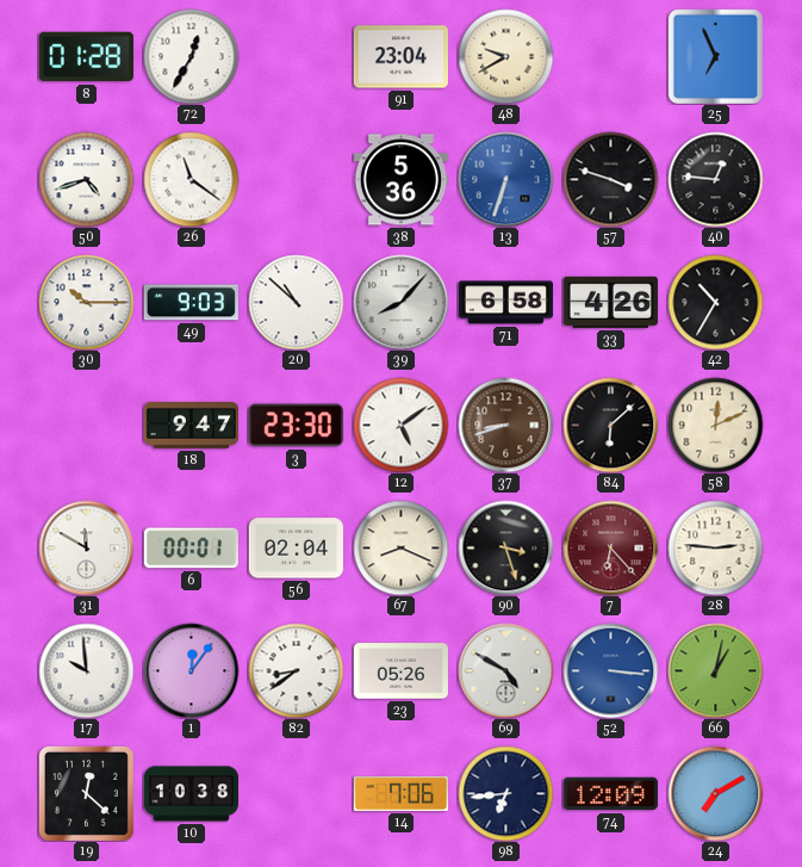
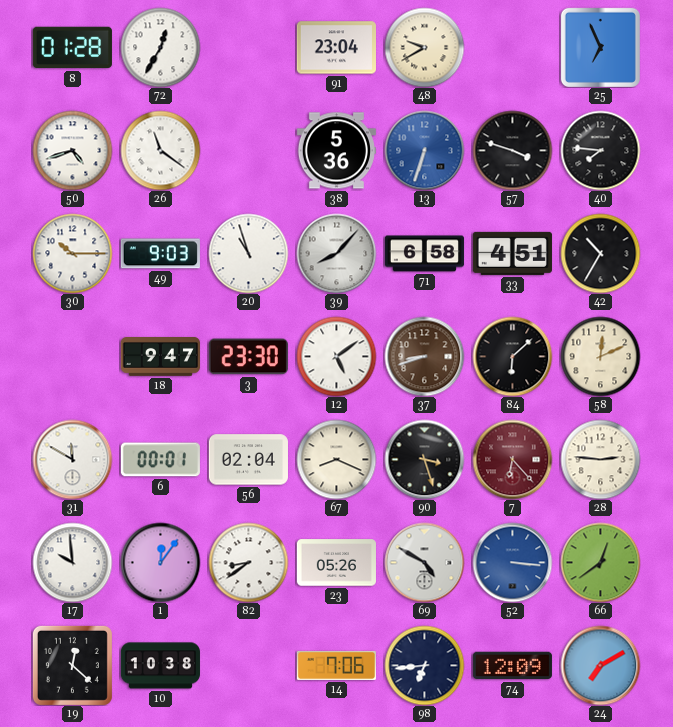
40: 12:46 -> 7:46
20: 10:52 -> 10:57
33: 4:26 -> 4:51
66: 1:02 -> 12:39
